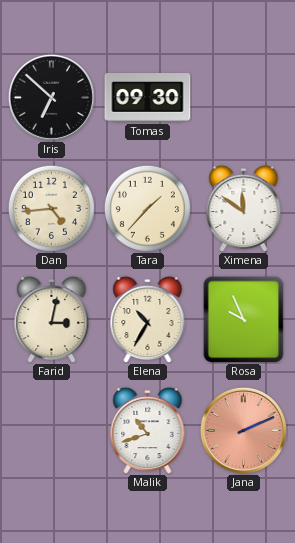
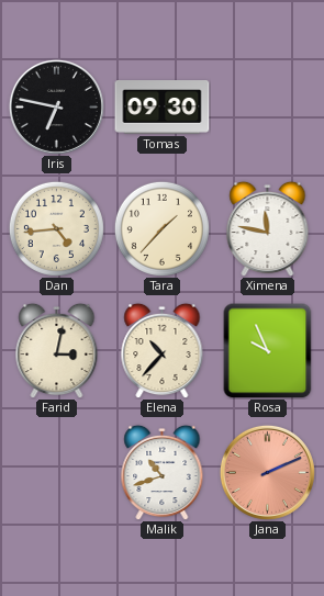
Iris: 6:52 -> 6:47
Ximena: 11:51 -> 11:47
Elena: 10:35 -> 10:37
